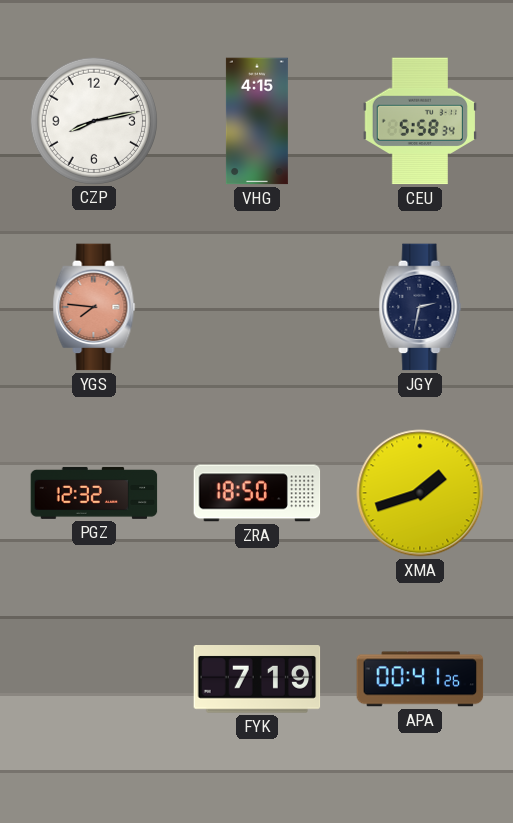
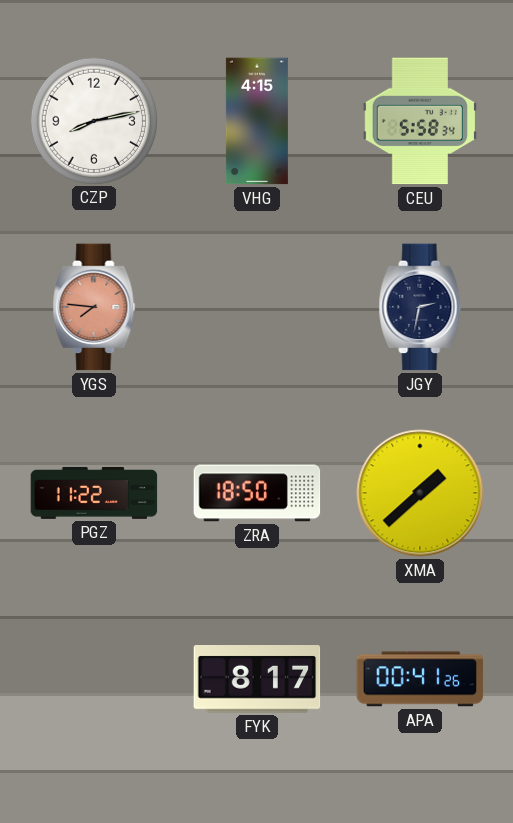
PGZ: 12:32 -> 11:22
XMA: 1:42 -> 1:38
FYK: 7:19 -> 8:17
